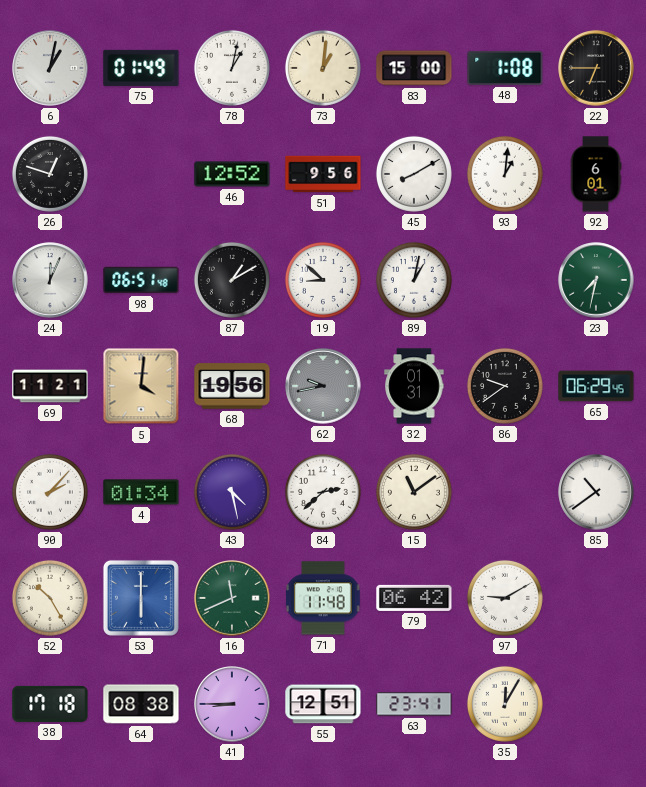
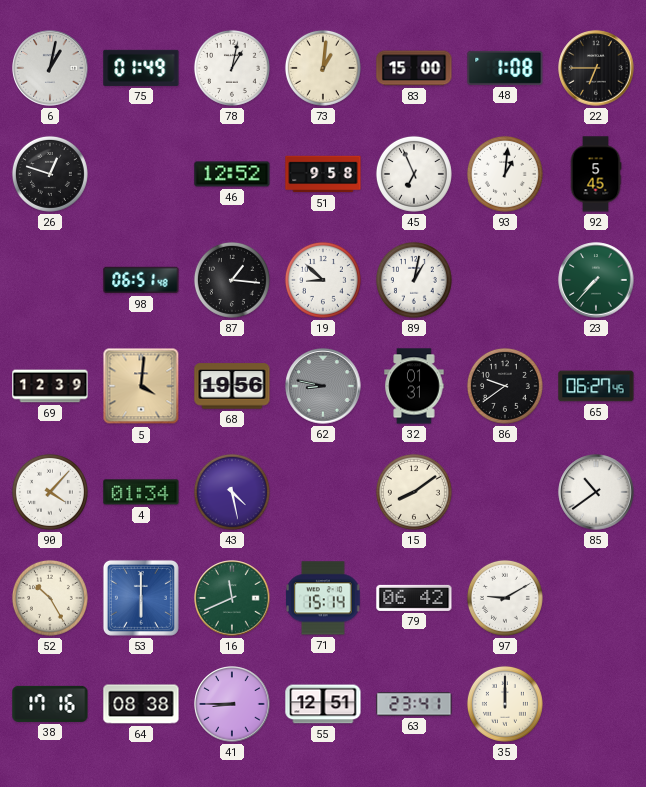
51: 9:56 -> 9:58
45: 8:10 -> 6:56
92: 6:01 -> 5:45
24: 12:04 -> none
87: 1:10 -> 1:16
23: 7:32 -> 7:37
69: 11:21 -> 12:39
62: 9:43 -> 8:47
65: 06:29 -> 06:27
90: 2:07 -> 4:07
84: 2:38 -> none
15: 11:09 -> 8:09
71: 11:48 -> 15:14
38: 17:18 -> 17:16
35: 12:05 -> 12:00
